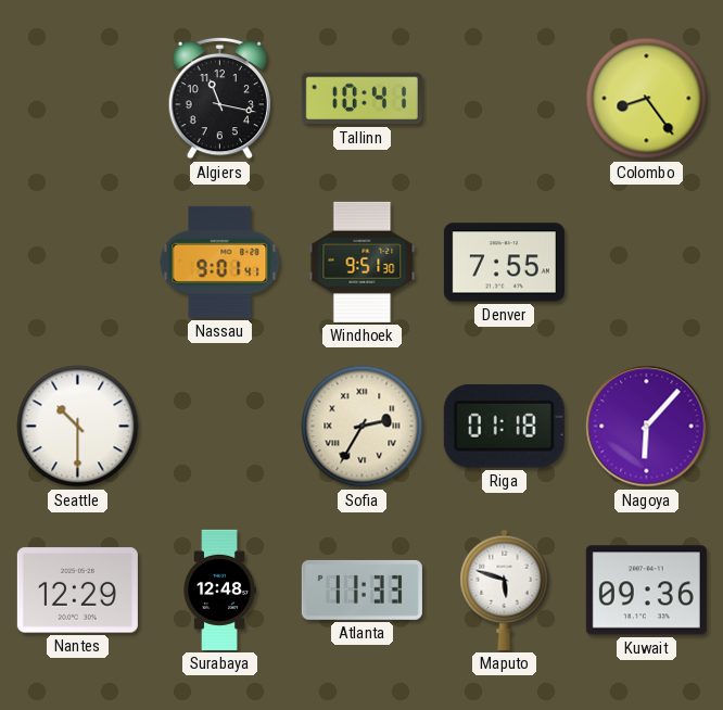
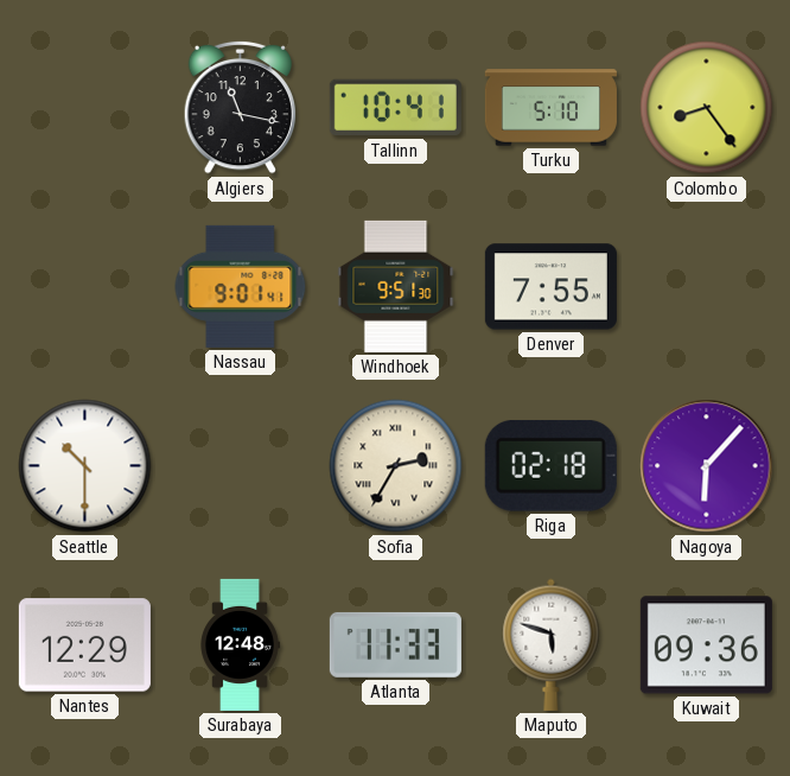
Turku: none -> 5:10
Riga: 01:18 -> 02:18
